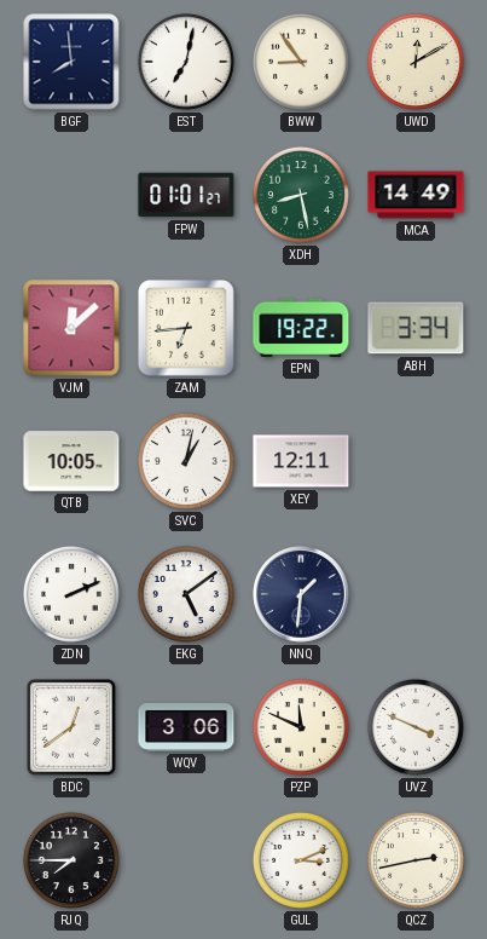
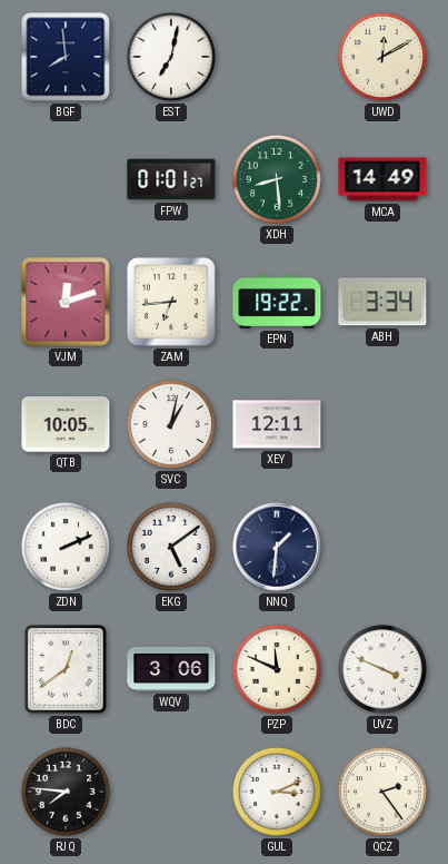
BWW: 8:54 -> none
XDH: 8:28 -> 8:29
VJM: 12:08 -> 12:12
RJQ: 7:45 -> 7:46
QCZ: 2:43 -> 2:24
